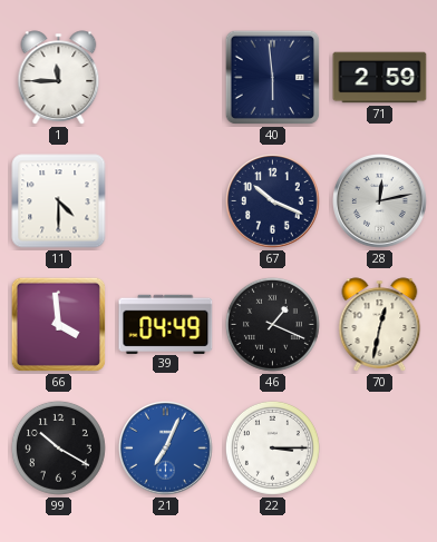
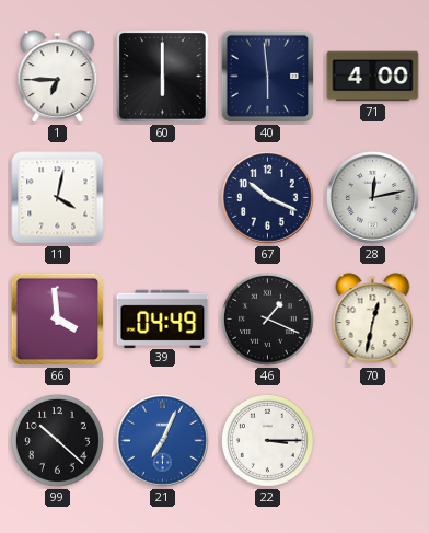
1: 11:45 -> 6:45
60: none -> 6:00
71: 2:59 -> 4:00
11: 4:30 -> 4:02
99: 10:20 -> 10:22
